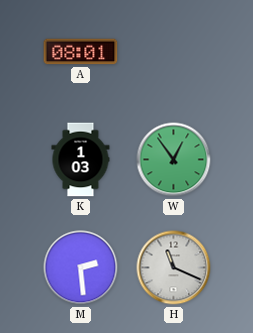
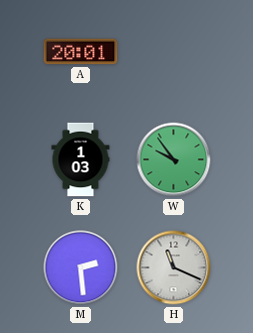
A: 08:01 -> 20:01
W: 12:54 -> 9:54
